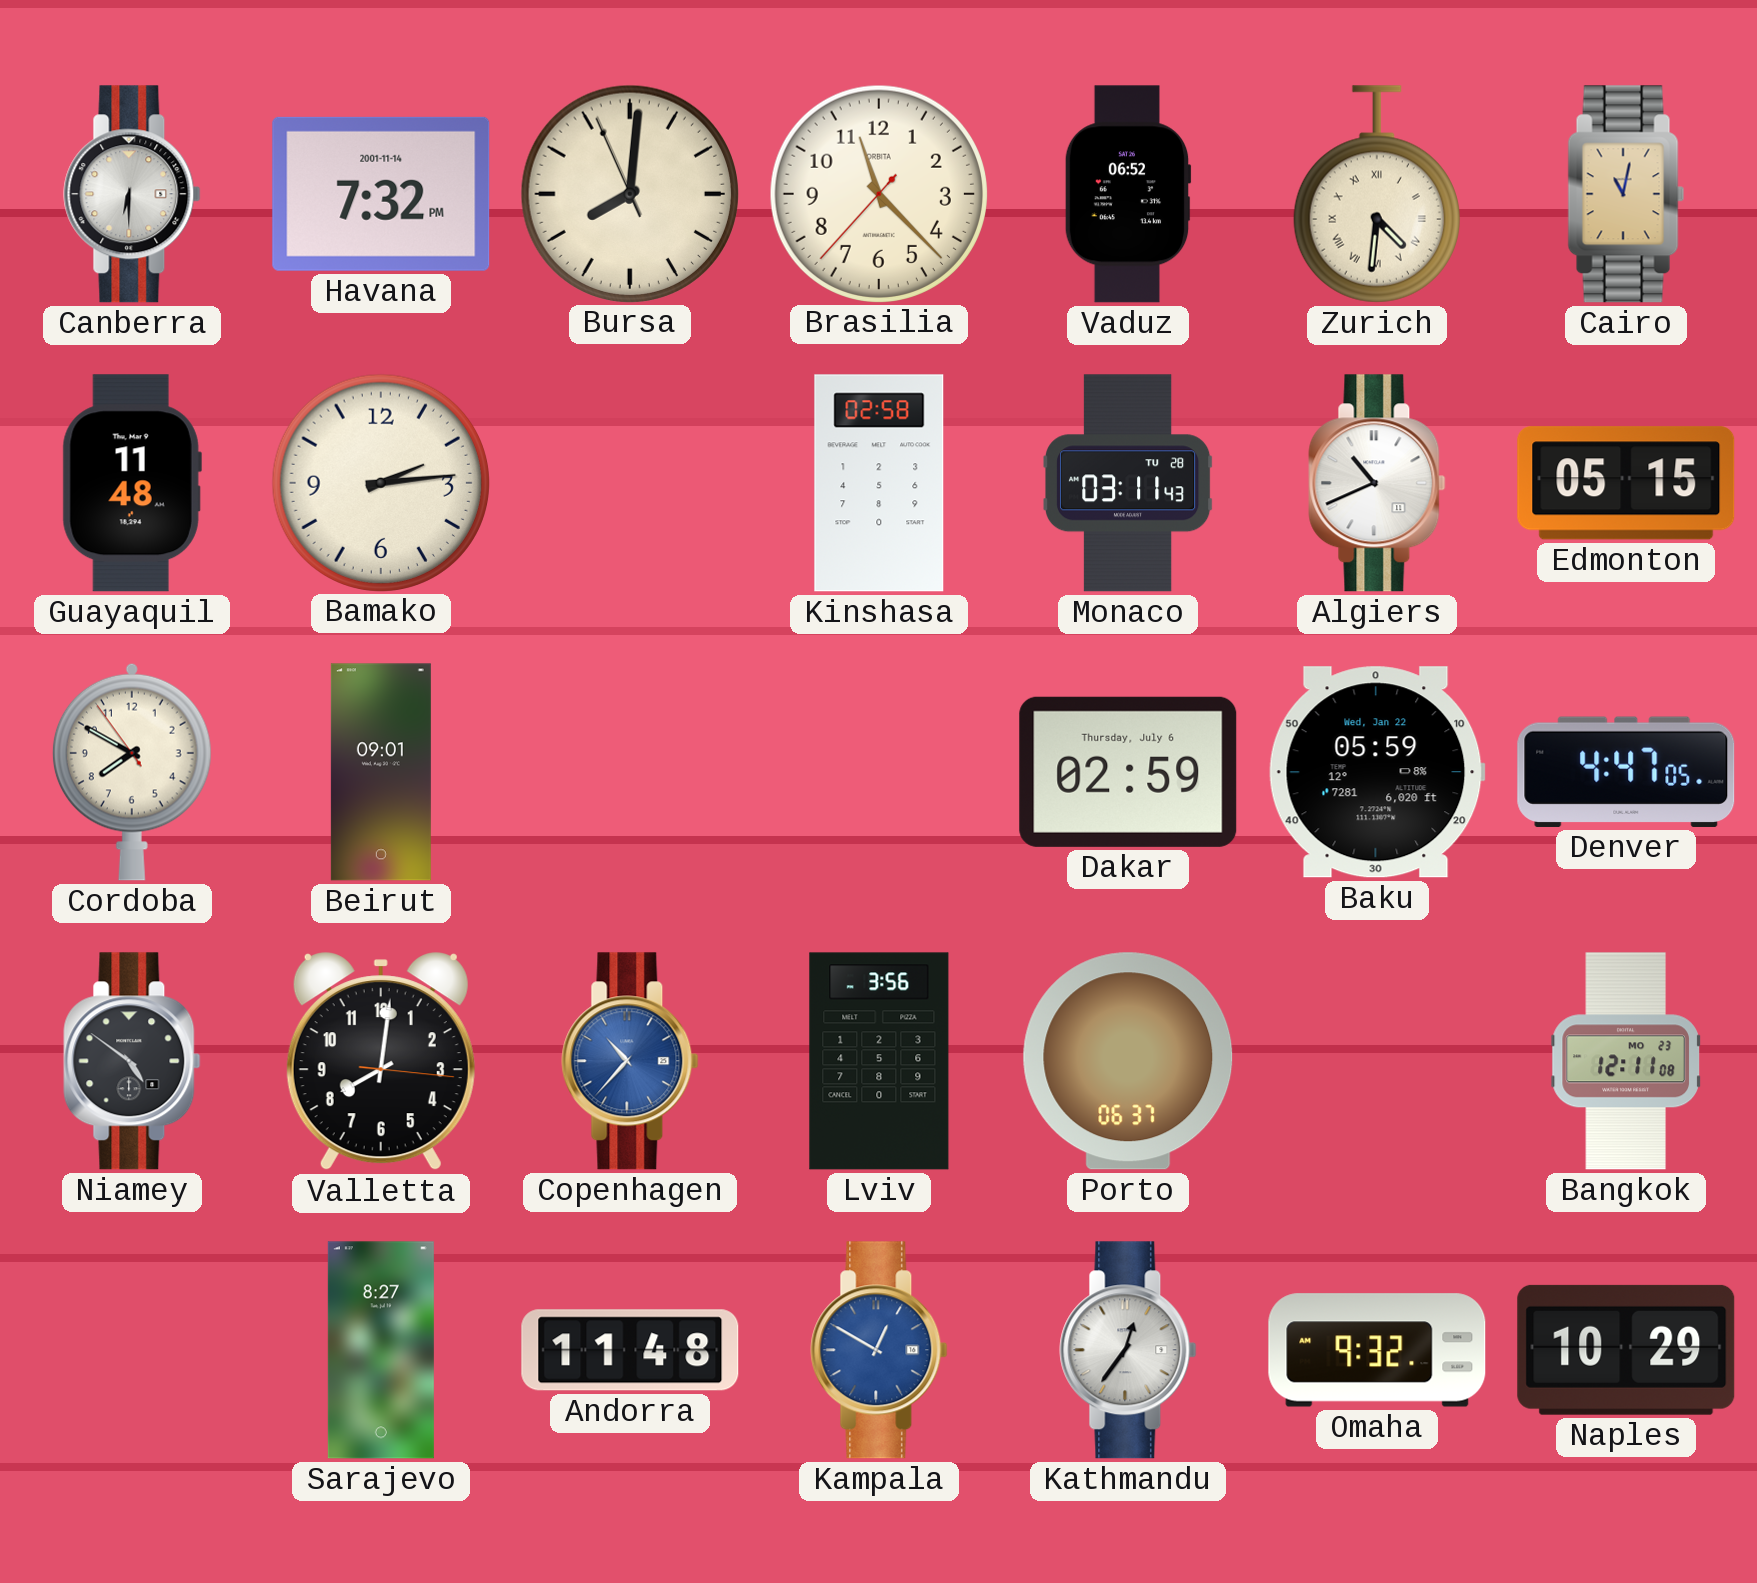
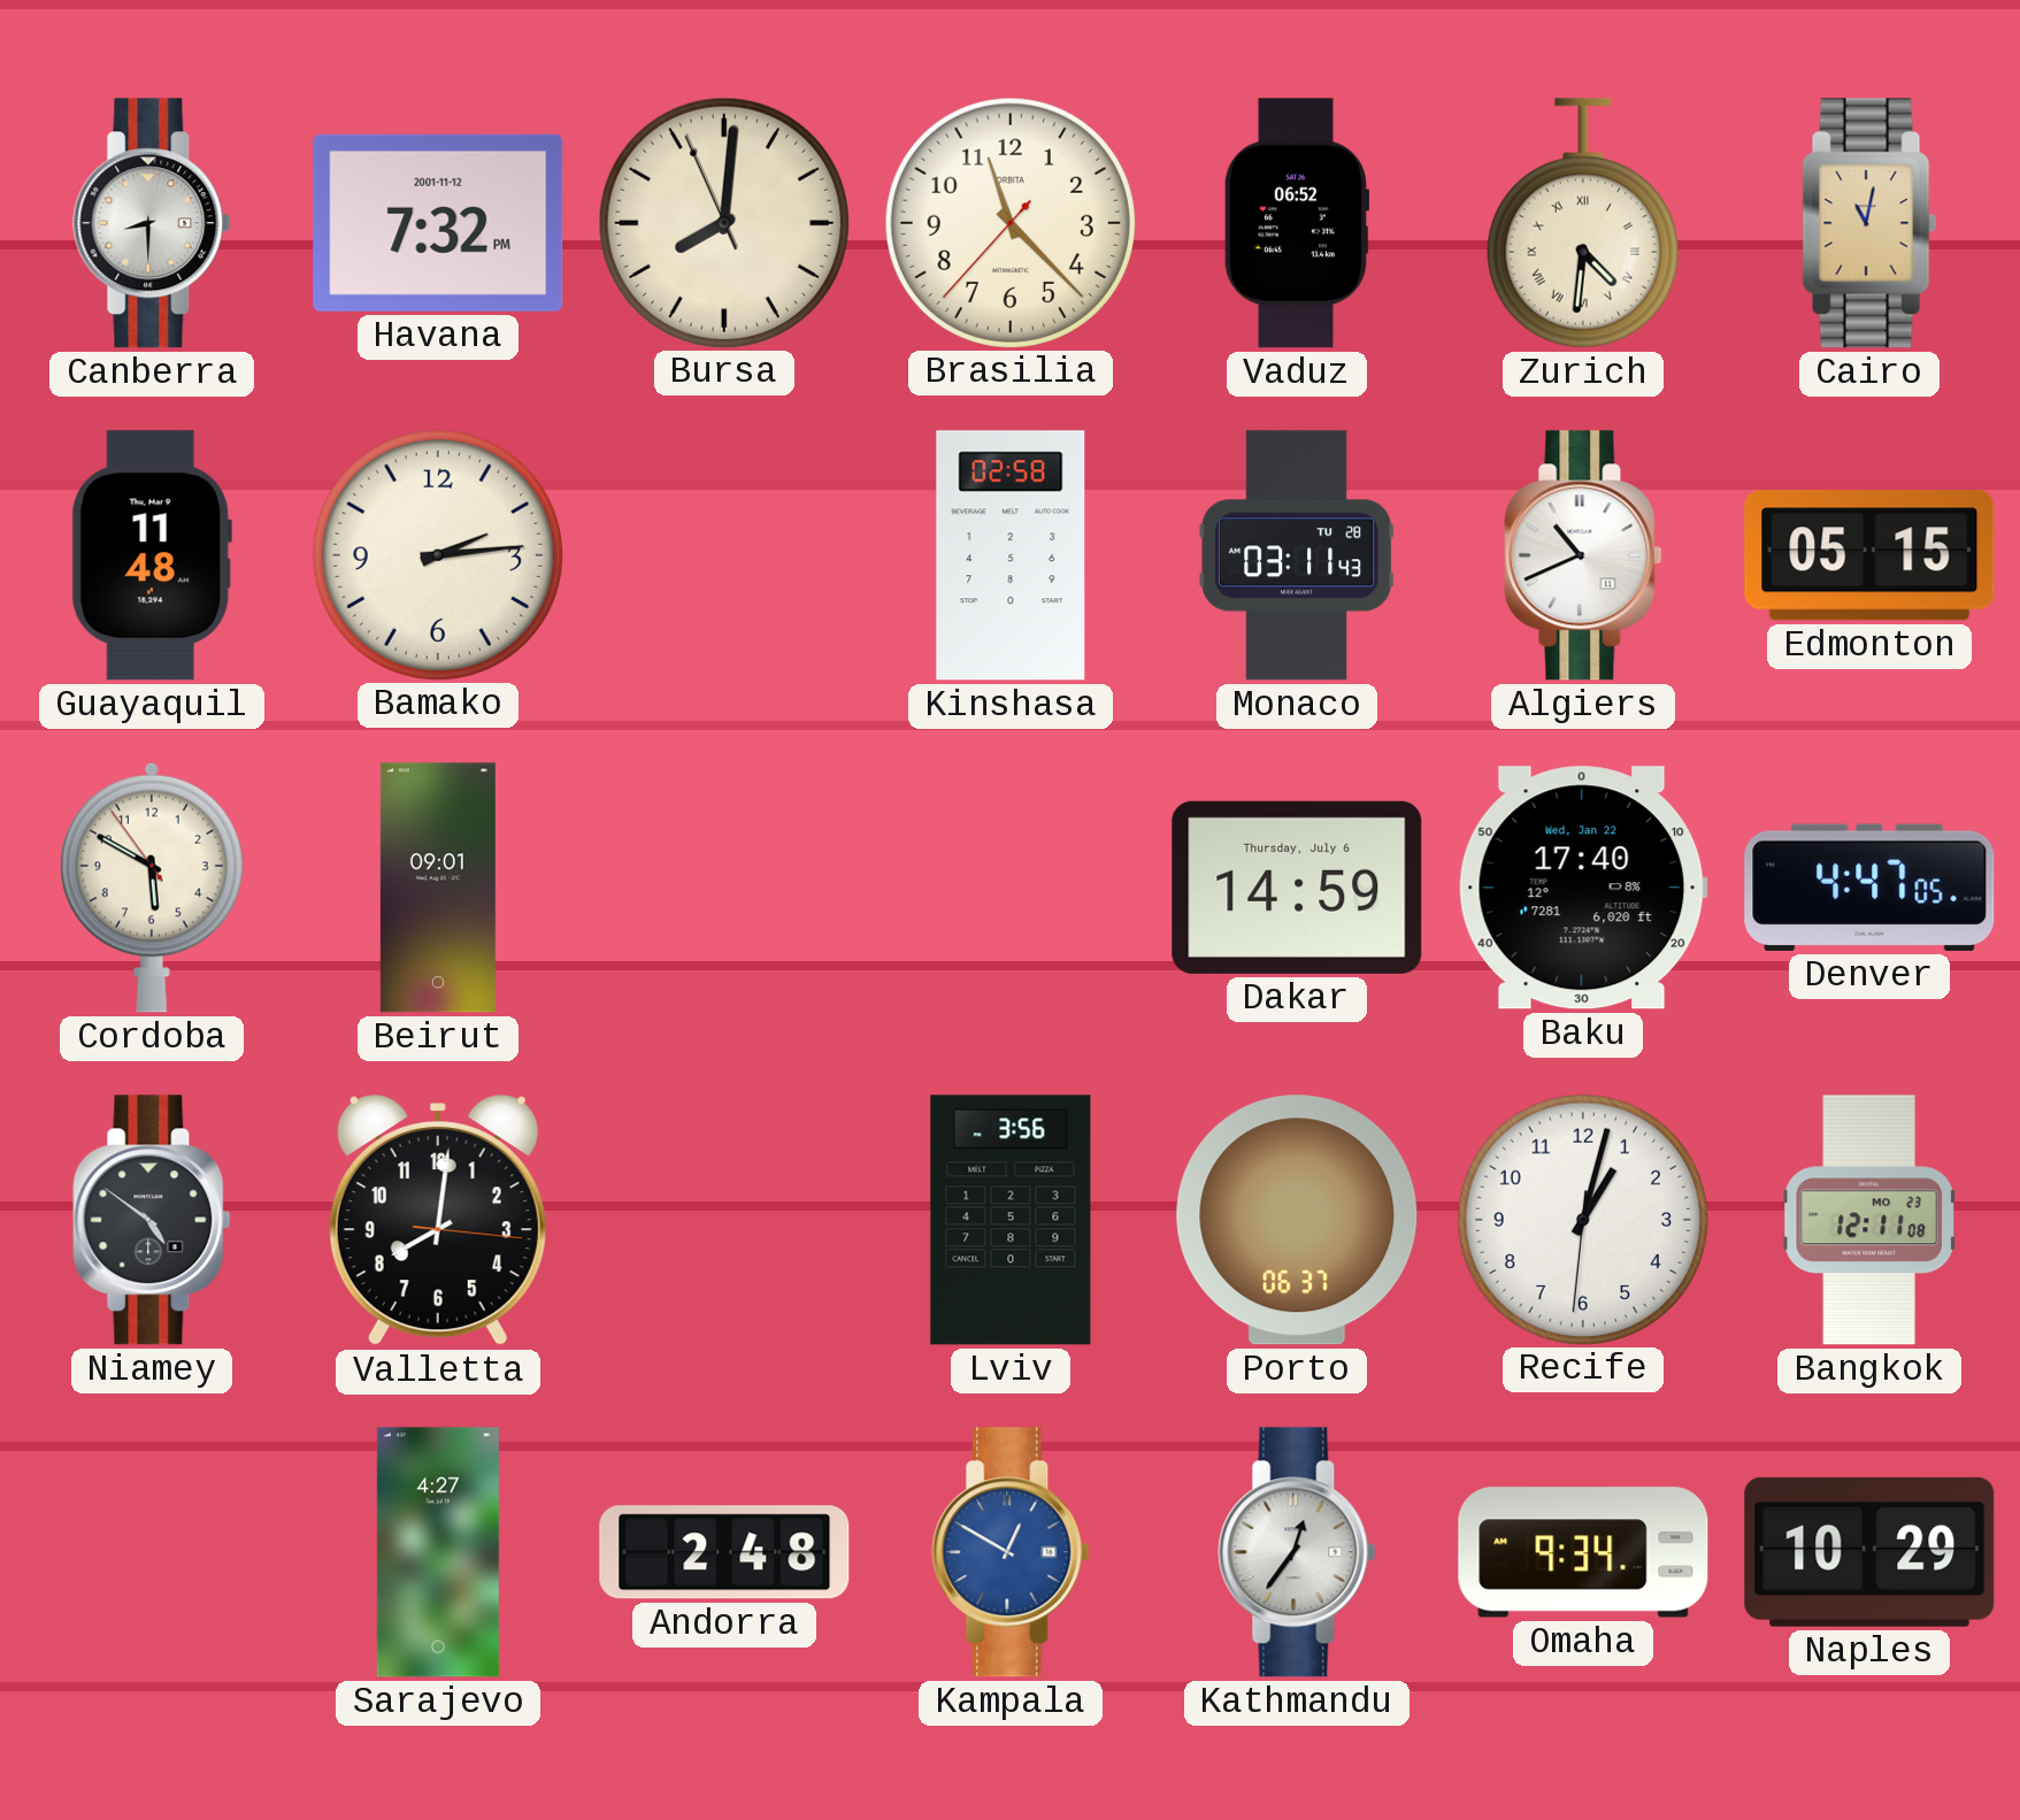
Canberra: 6:30 -> 8:30
Havana date: 2001-11-14 -> 2001-11-12
Cordoba: 7:49 -> 5:49
Dakar: 02:59 -> 14:59
Baku: 05:59 -> 17:40
Copenhagen: 10:37 -> none
Recife: none -> 1:02
Sarajevo: 8:27 -> 4:27
Andorra: 11:48 -> 2:48
Omaha: 9:32 -> 9:34
